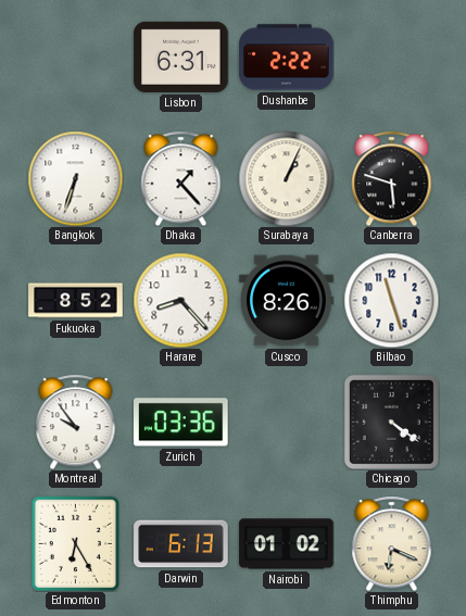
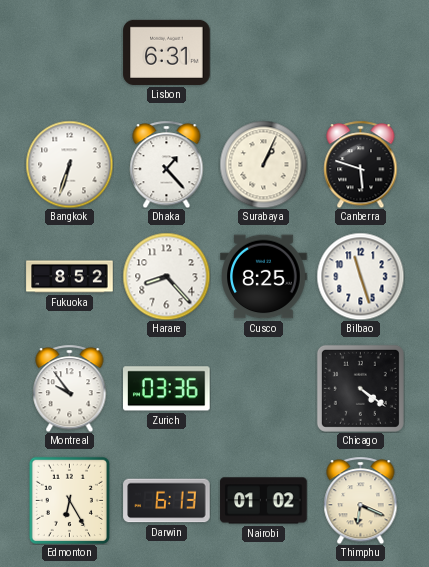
Dushanbe: 2:22 -> none
Cusco: 8:26 -> 8:25
